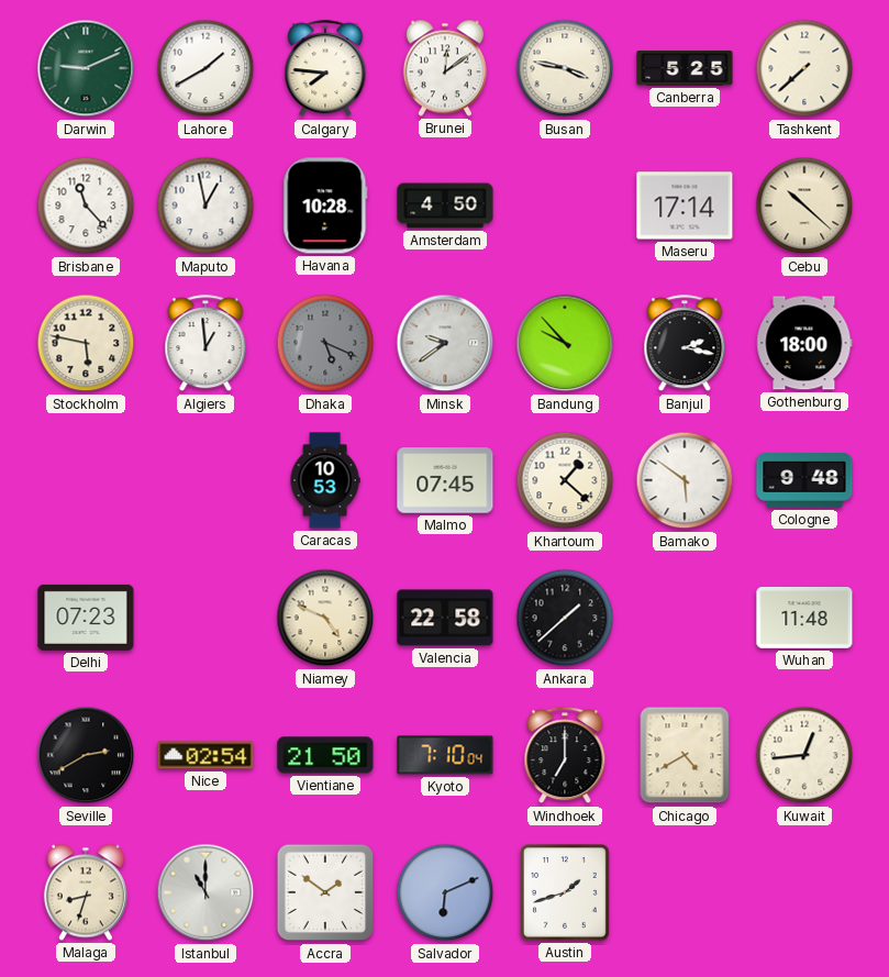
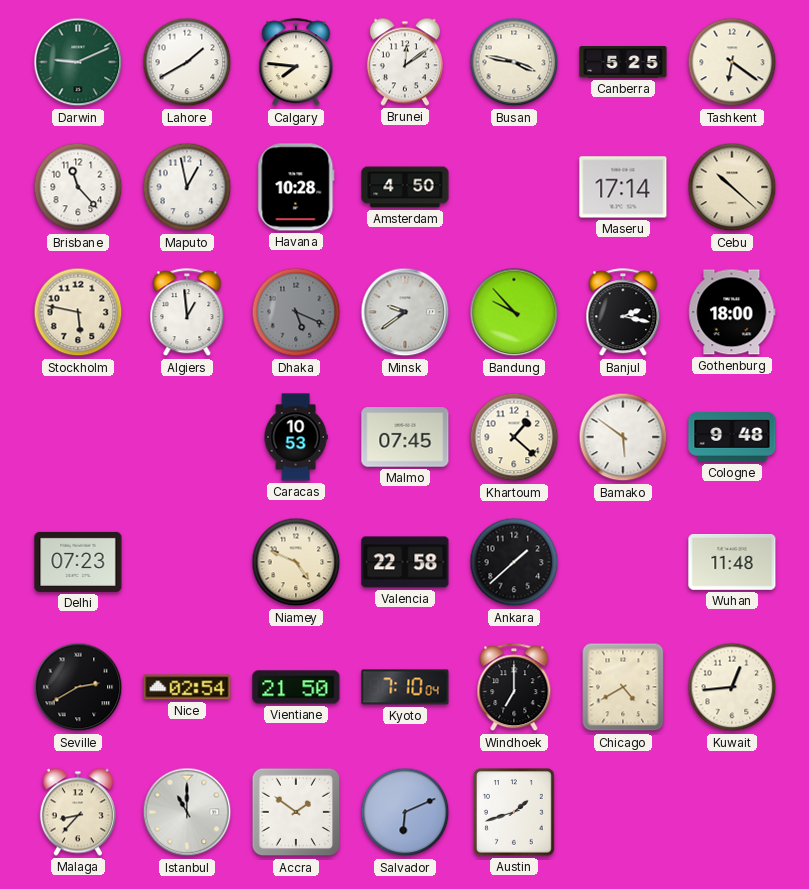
Tashkent: 7:38 -> 6:21
Malaga: 8:33 -> 8:37
